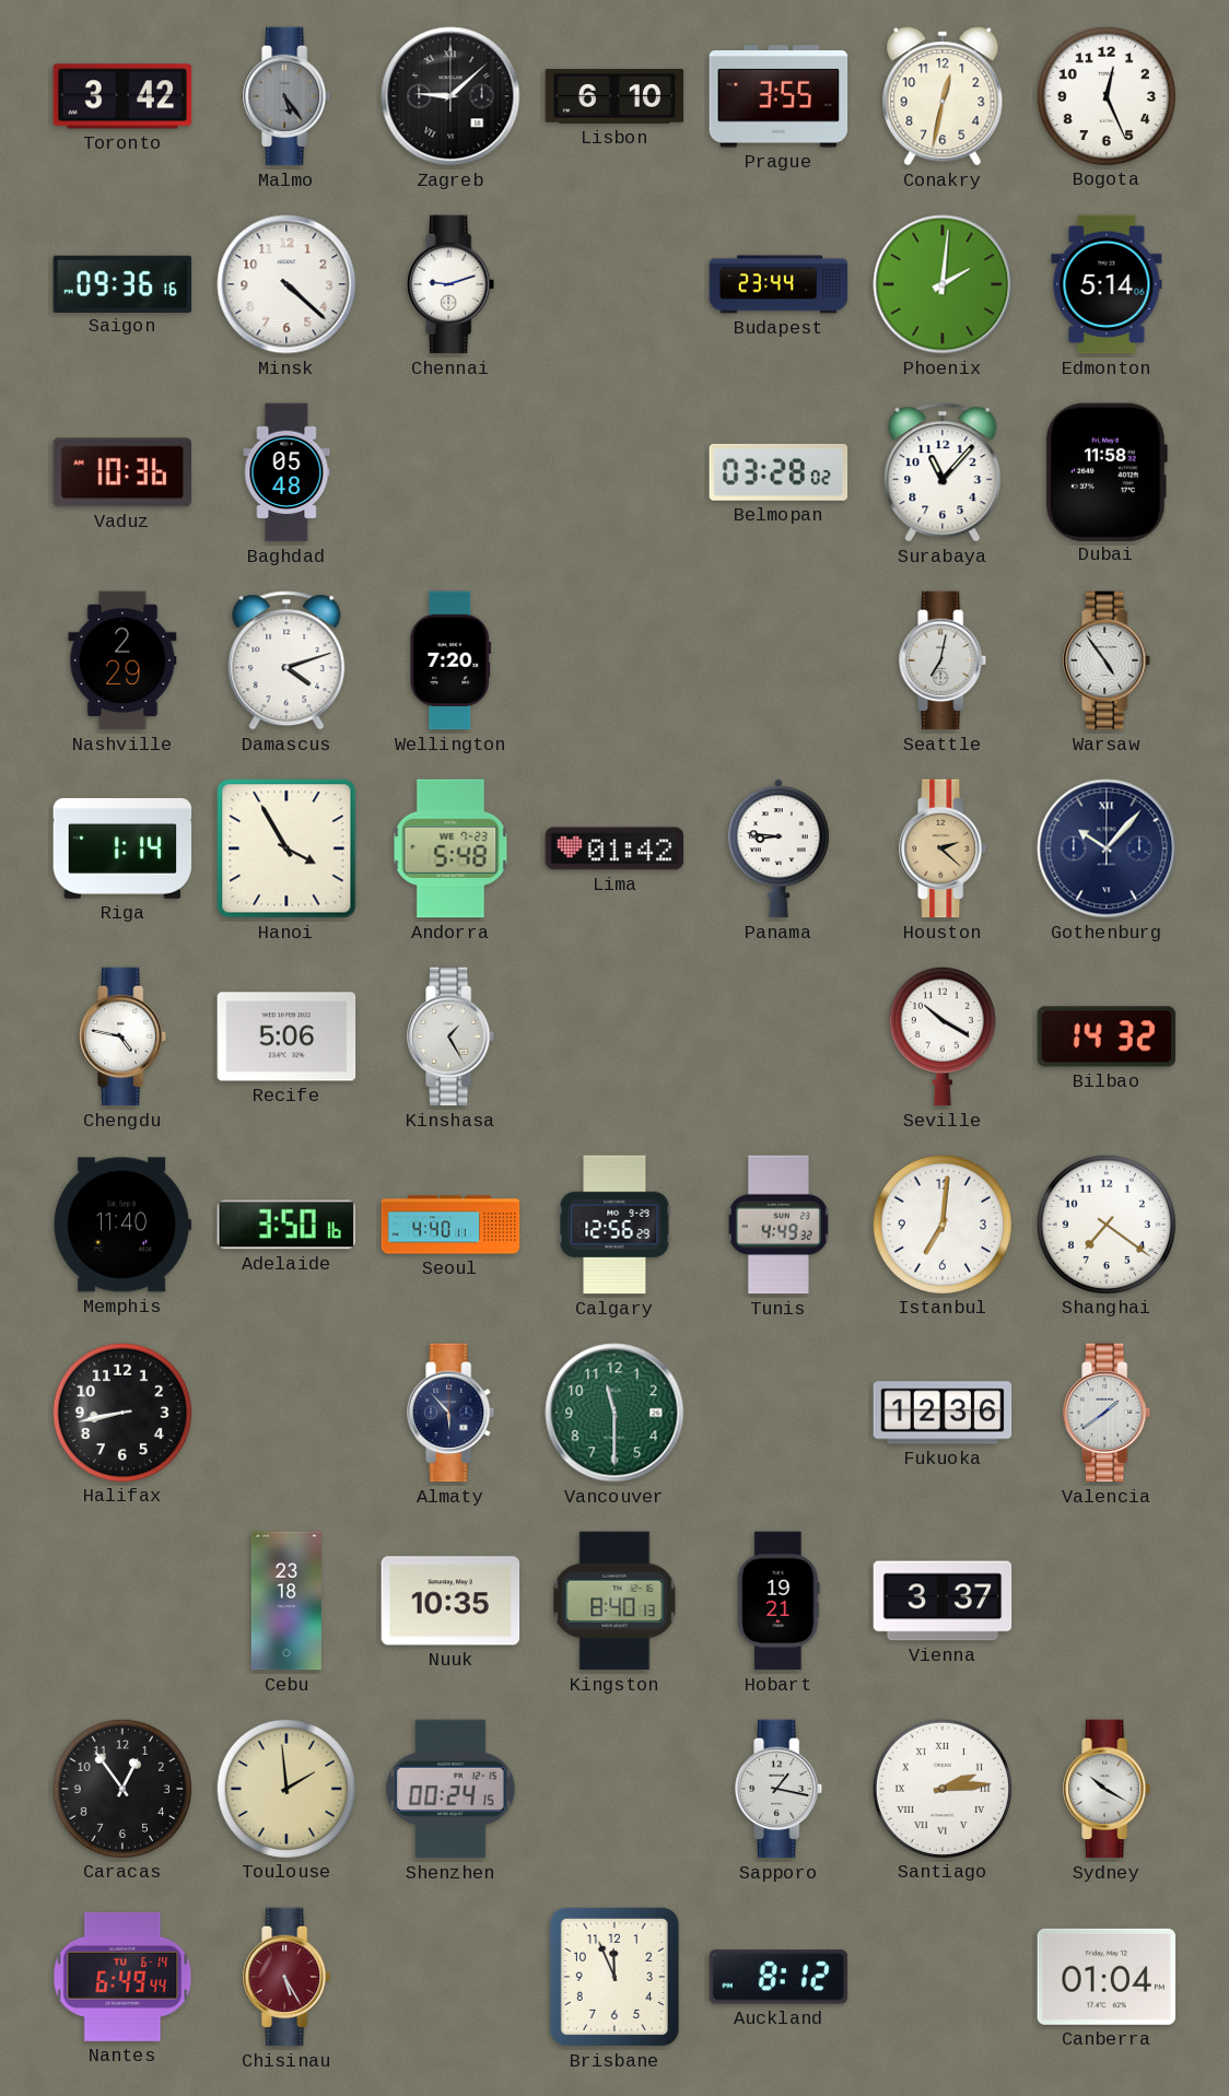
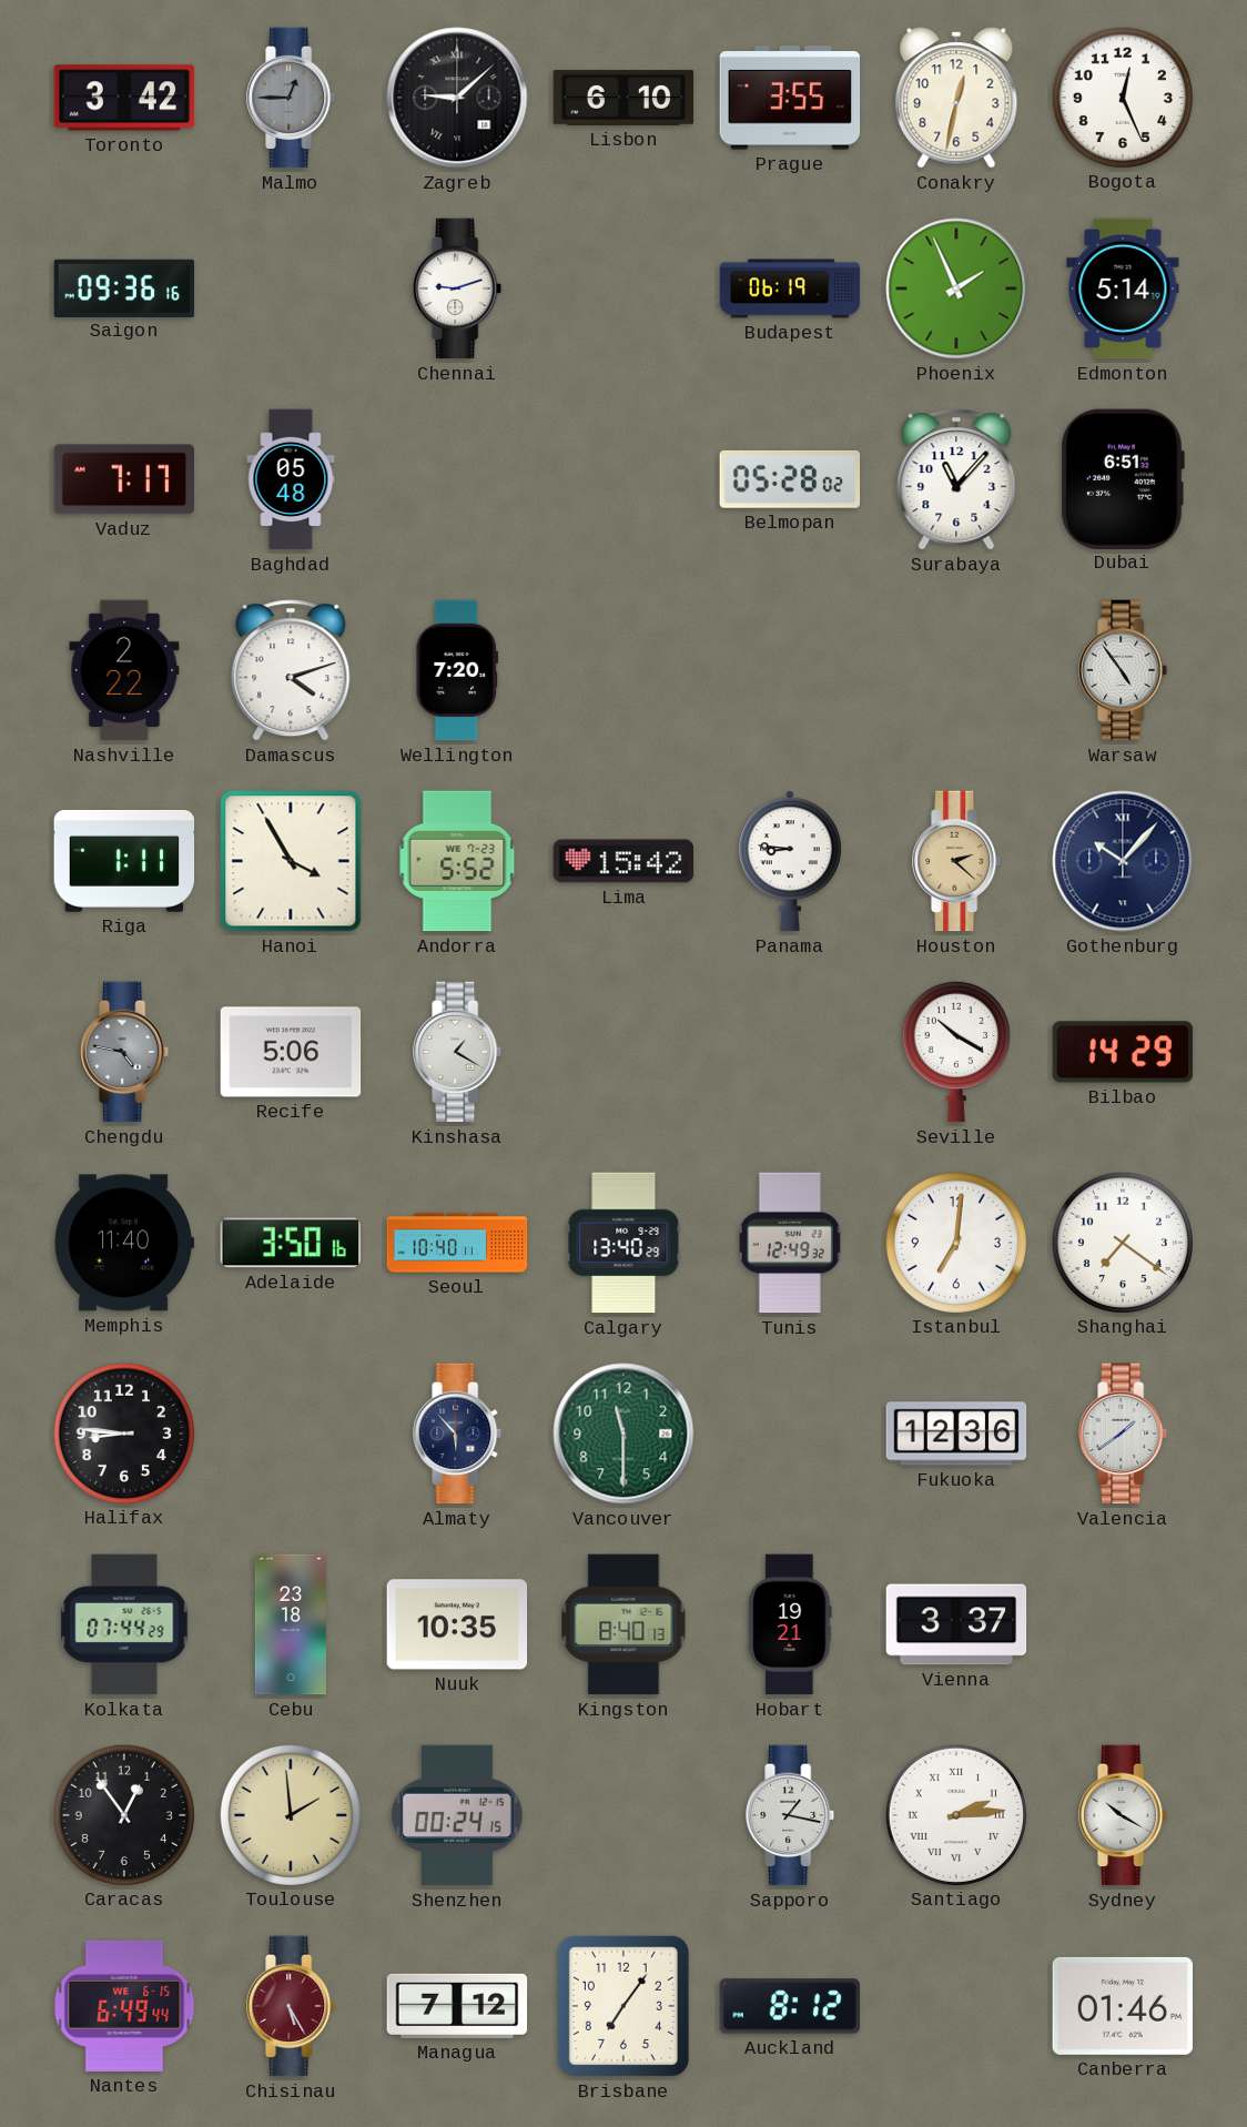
Malmo: 5:24 -> 12:45
Minsk: 4:22 -> none
Budapest: 23:44 -> 06:19
Phoenix: 2:01 -> 1:56
Edmonton: 5:14:06 -> 5:14:19
Vaduz: 10:36 -> 7:17
Belmopan: 03:28 -> 05:28
Dubai: 11:58 -> 6:51
Nashville: 2:29 -> 2:22
Seattle: 7:02 -> none
Riga: 1:14 -> 1:11
Andorra: 5:48 -> 5:52
Lima: 01:42 -> 15:42
Chengdu dial: white -> grey
Kinshasa: 1:25 -> 1:20
Bilbao: 14:32 -> 14:29
Seoul: 4:40 -> 10:40
Calgary: 12:56 -> 13:40
Tunis: 4:49 -> 12:49
Halifax: 8:43 -> 8:46
Kolkata: none -> 07:44
Nantes date: TU 6-14 -> WE 6-15
Managua: none -> 7:12
Brisbane: 11:56 -> 7:06
Canberra: 01:04 -> 01:46
